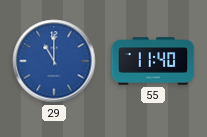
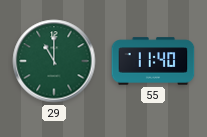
29 dial: blue -> green
